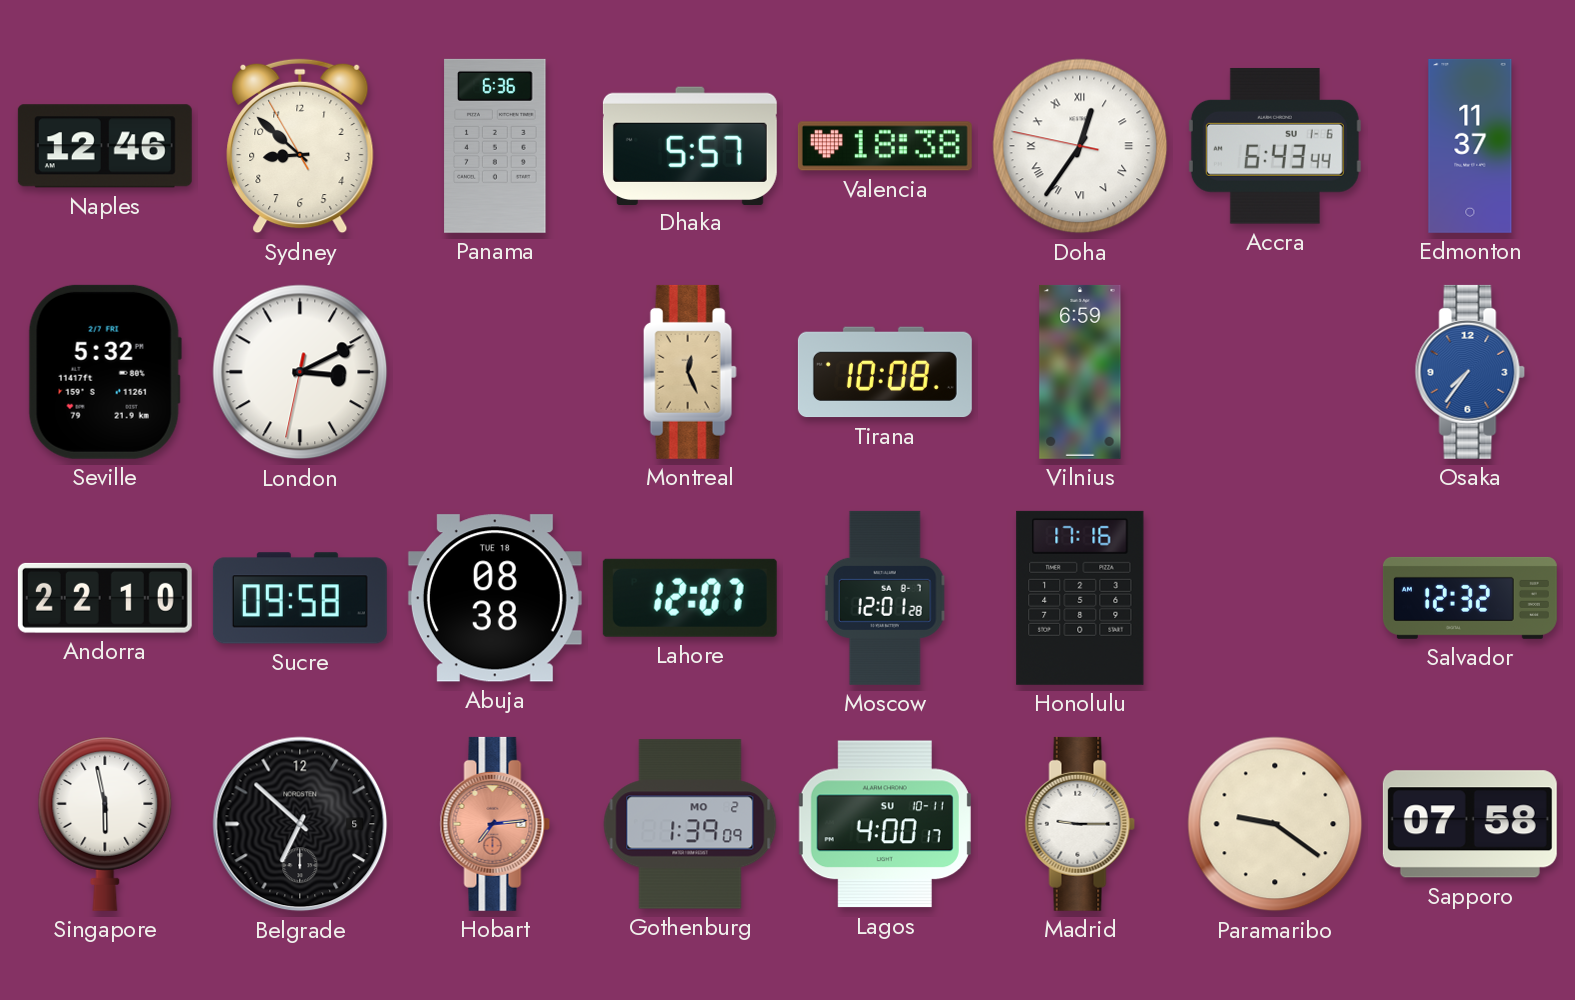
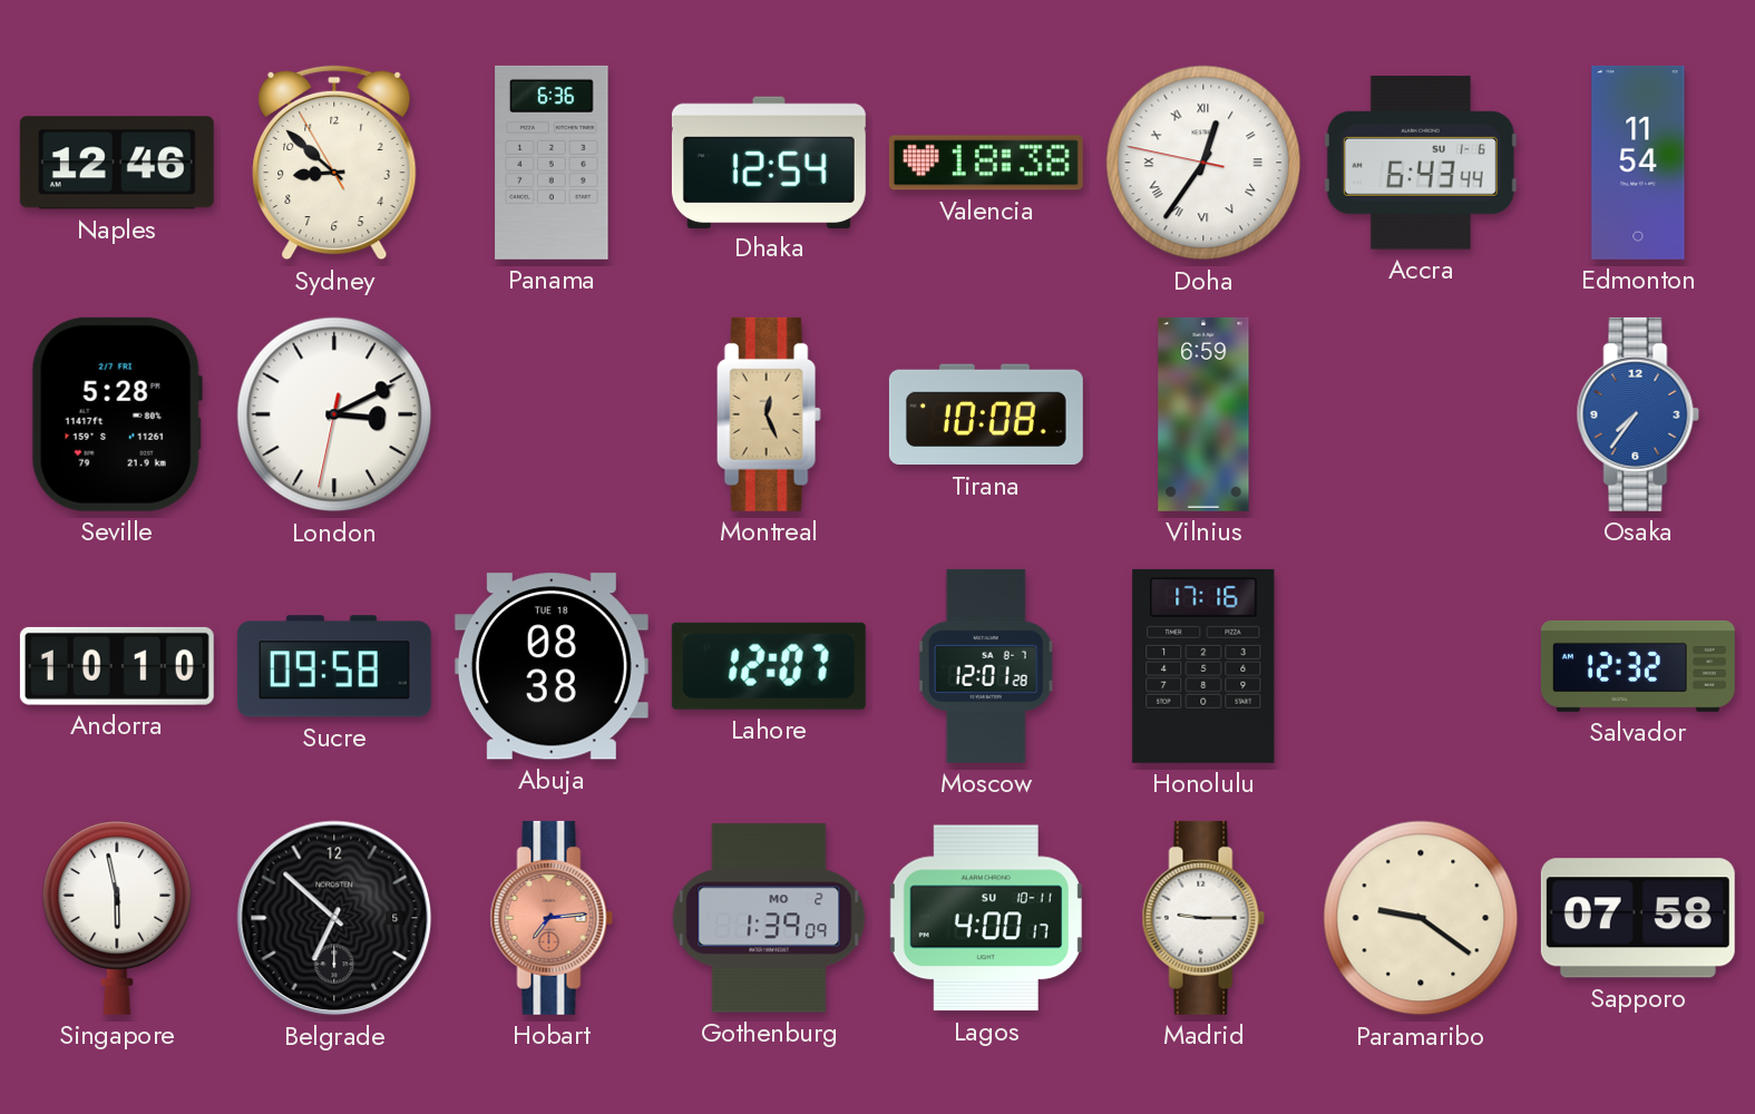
Dhaka: 5:57 -> 12:54
Edmonton: 11:37 -> 11:54
Seville: 5:32 -> 5:28
Andorra: 22:10 -> 10:10
